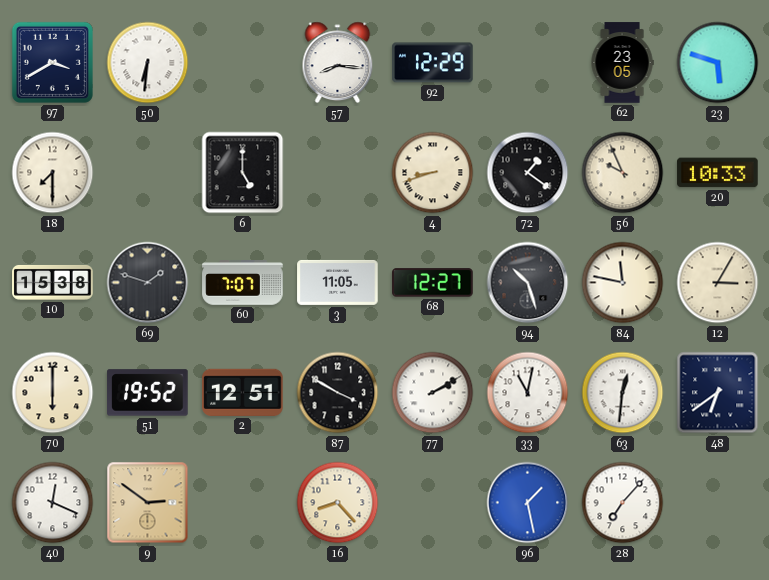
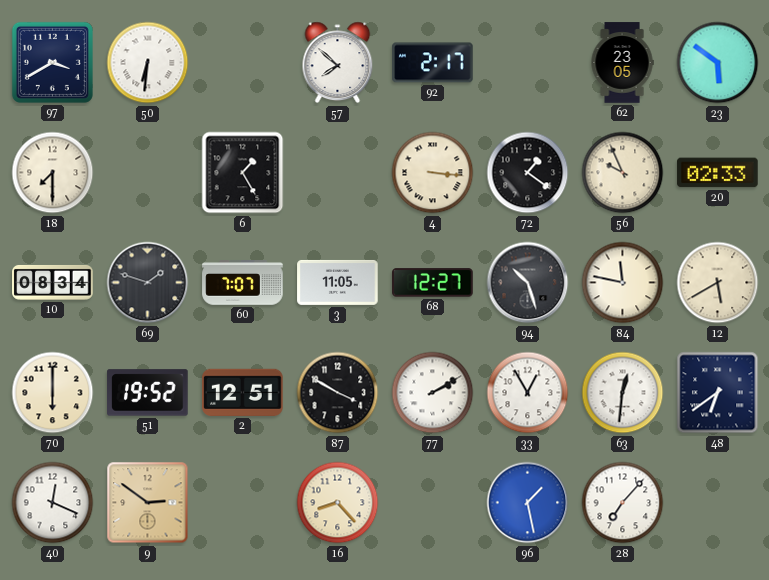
57: 8:16 -> 7:52
92: 12:29 -> 2:17
23: 5:48 -> 5:51
6: 5:00 -> 1:25
4: 8:42 -> 3:16
20: 10:33 -> 02:33
10: 15:38 -> 08:34
12: 3:05 -> 5:40
33: 11:02 -> 12:55
